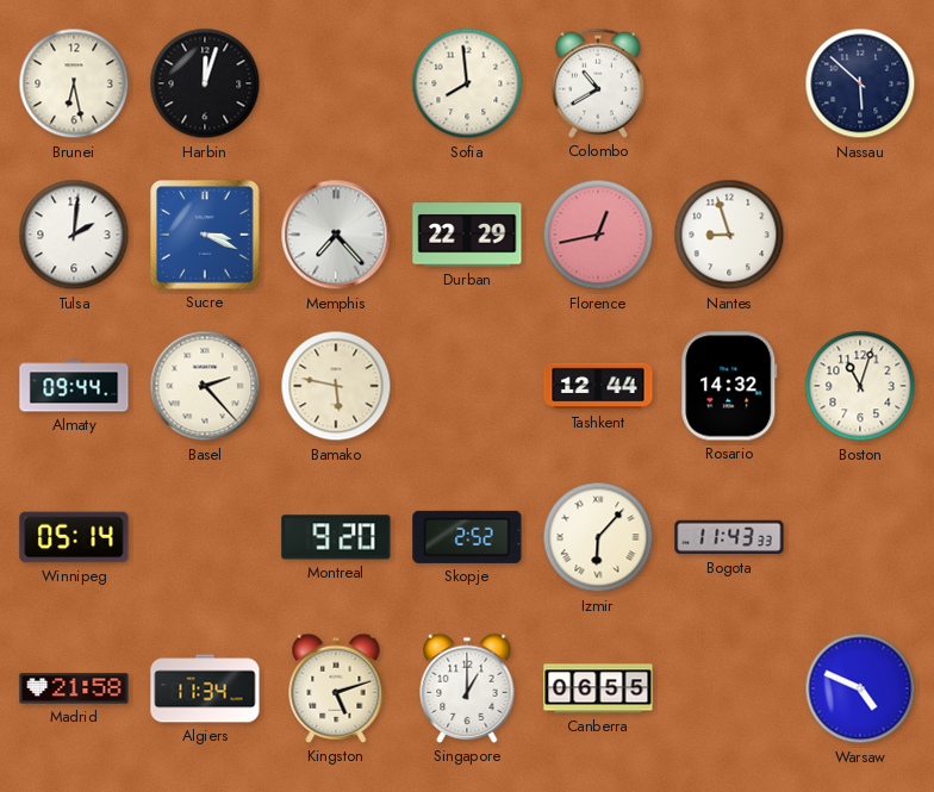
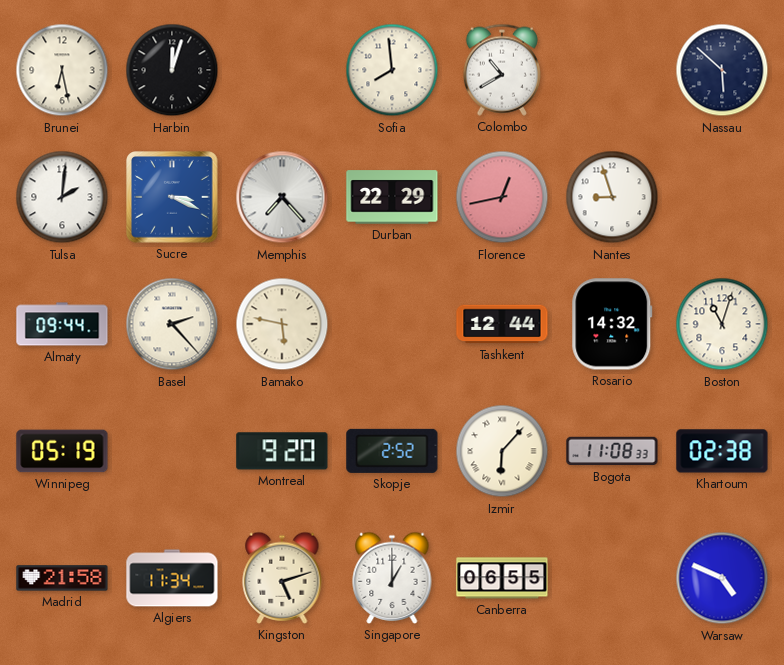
Winnipeg: 05:14 -> 05:19
Bogota: 11:43 -> 11:08
Khartoum: none -> 02:38
